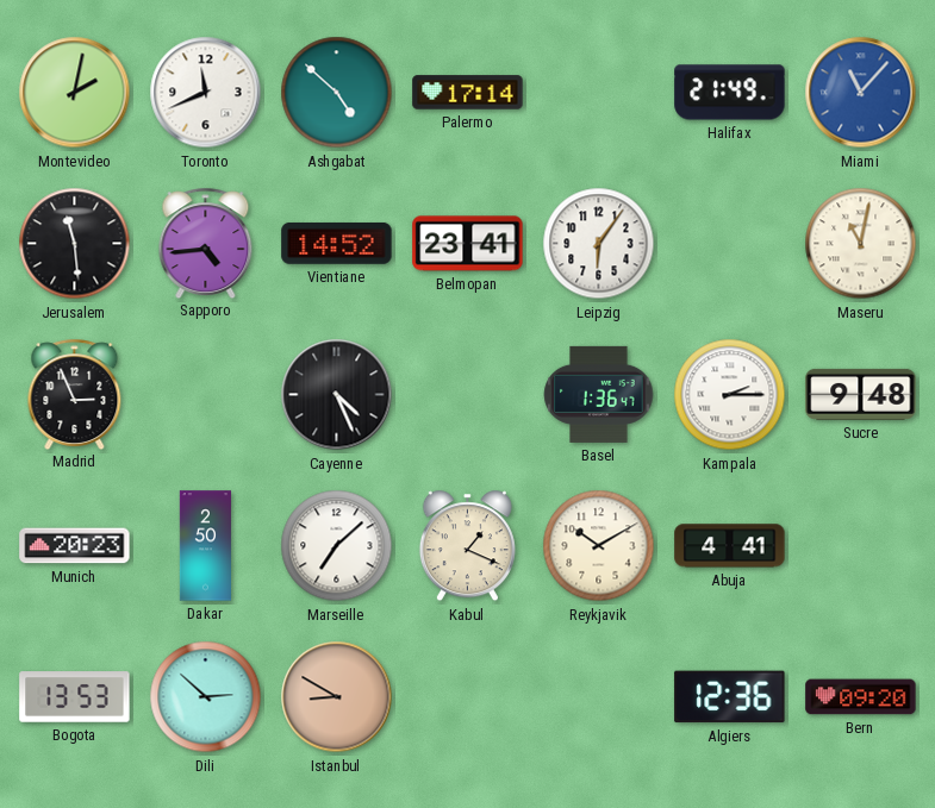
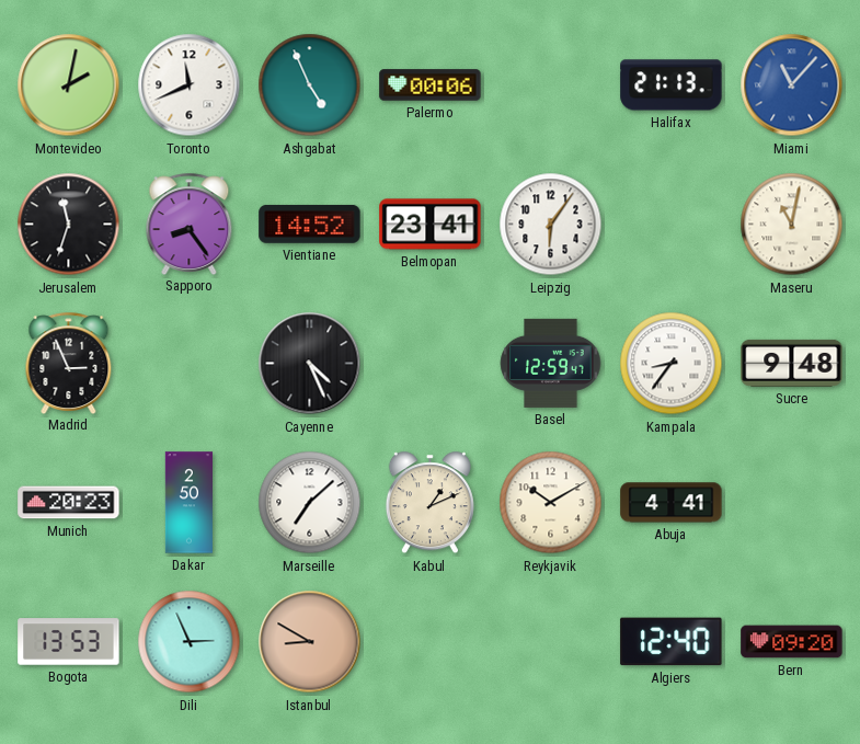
Ashgabat: 4:52 -> 4:56
Palermo: 17:14 -> 00:06
Halifax: 21:49 -> 21:13
Jerusalem: 11:29 -> 11:33
Sapporo: 4:44 -> 8:24
Basel: 1:36 -> 12:59
Kampala: 2:15 -> 8:36
Kabul: 1:19 -> 1:11
Dili: 2:52 -> 2:56
Algiers: 12:36 -> 12:40
